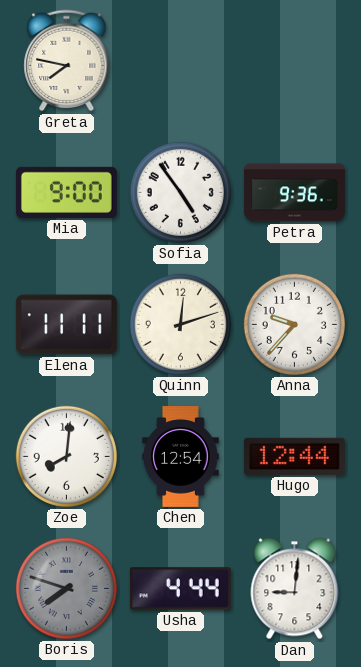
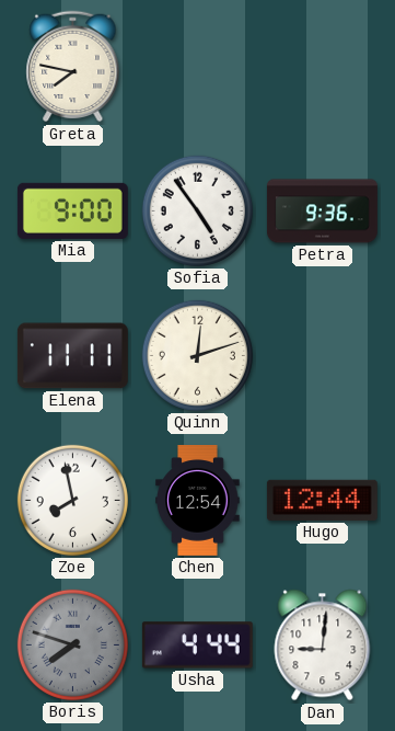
Anna: 9:37 -> none
Zoe: 8:01 -> 7:58
